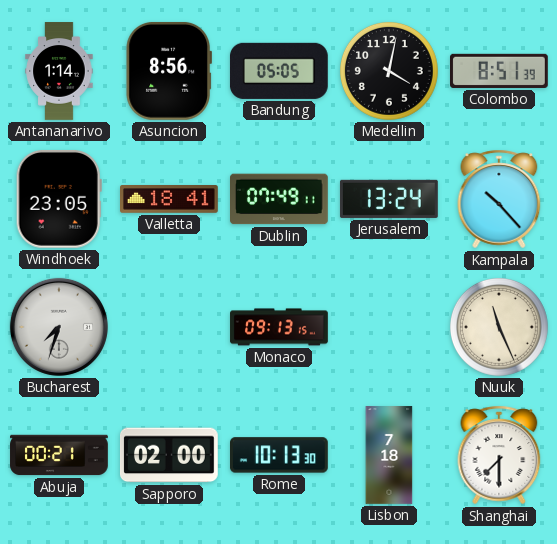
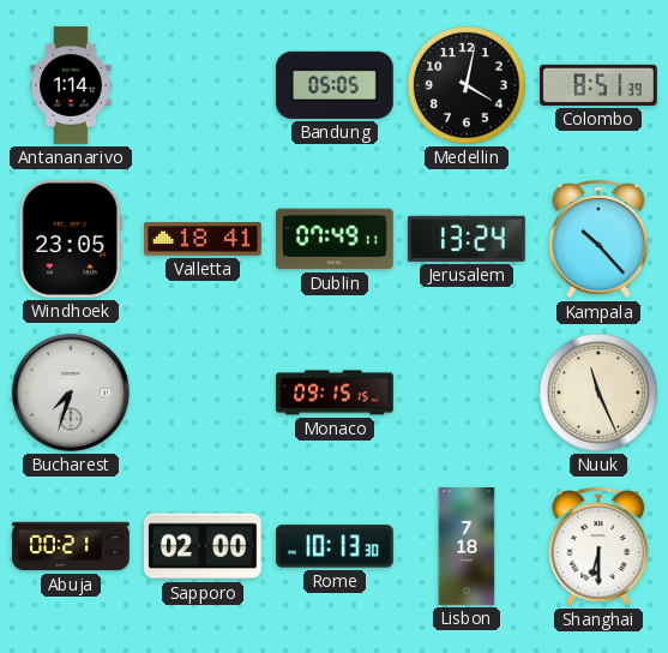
Asuncion: 8:56 -> none
Monaco: 09:13 -> 09:15
Shanghai: 7:30 -> 6:30
